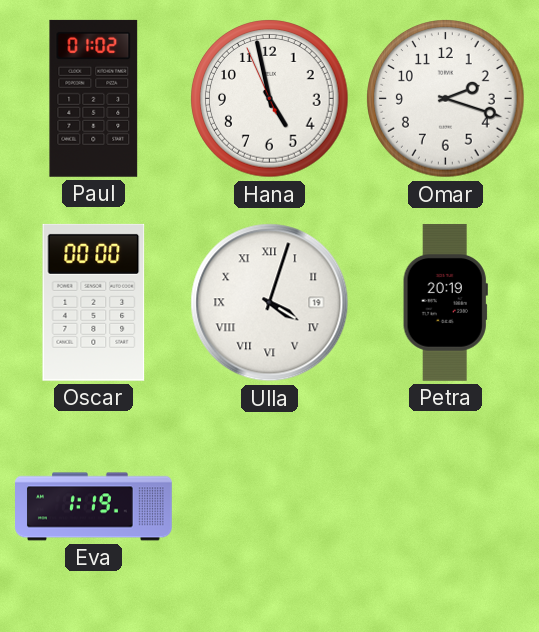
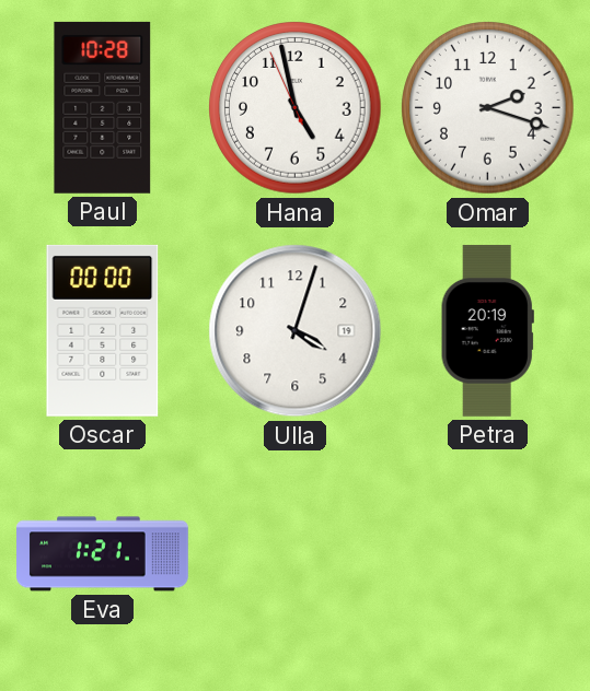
Paul: 01:02 -> 10:28
Ulla numerals: Roman -> Arabic
Eva: 1:19 -> 1:21
